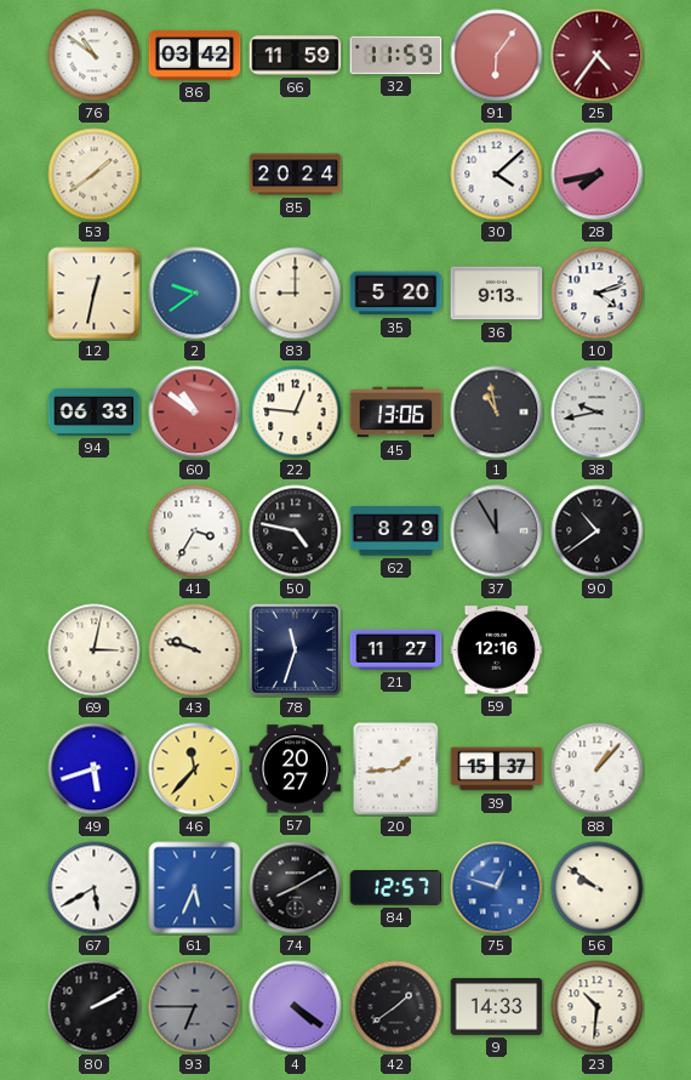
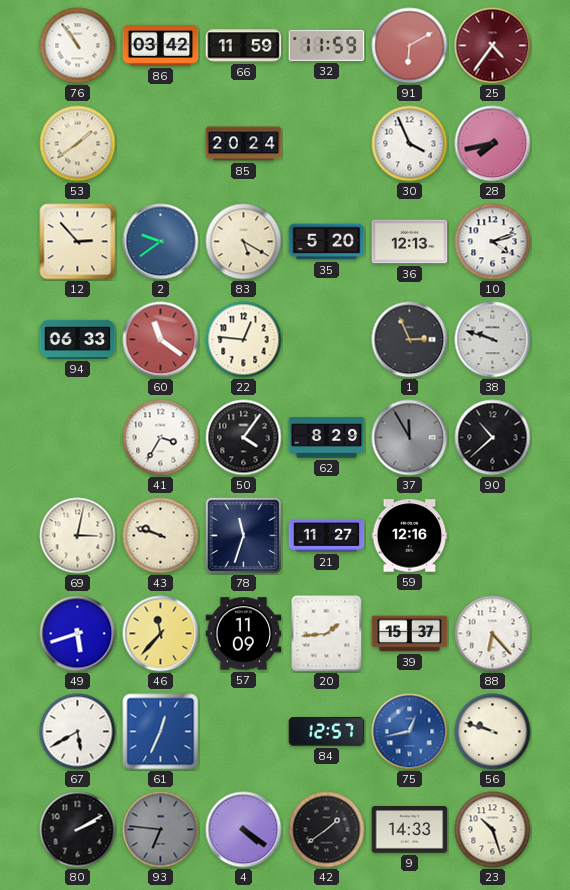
76: 10:51 -> 10:54
91: 6:06 -> 6:10
30: 4:08 -> 3:56
12: 12:32 -> 2:53
83: 9:00 -> 5:20
36: 9:13 -> 12:13
60: 10:51 -> 11:21
45: 13:06 -> none
1: 10:58 -> 2:56
38: 9:43 -> 9:48
50: 4:47 -> 4:06
90: 10:39 -> 10:38
57: 20:27 -> 11:09
88: 1:07 -> 6:23
61: 5:34 -> 12:34
74: 8:10 -> none
75: 12:48 -> 12:43
56: 9:51 -> 9:48
93: 6:45 -> 6:46
23: 10:31 -> 10:27
